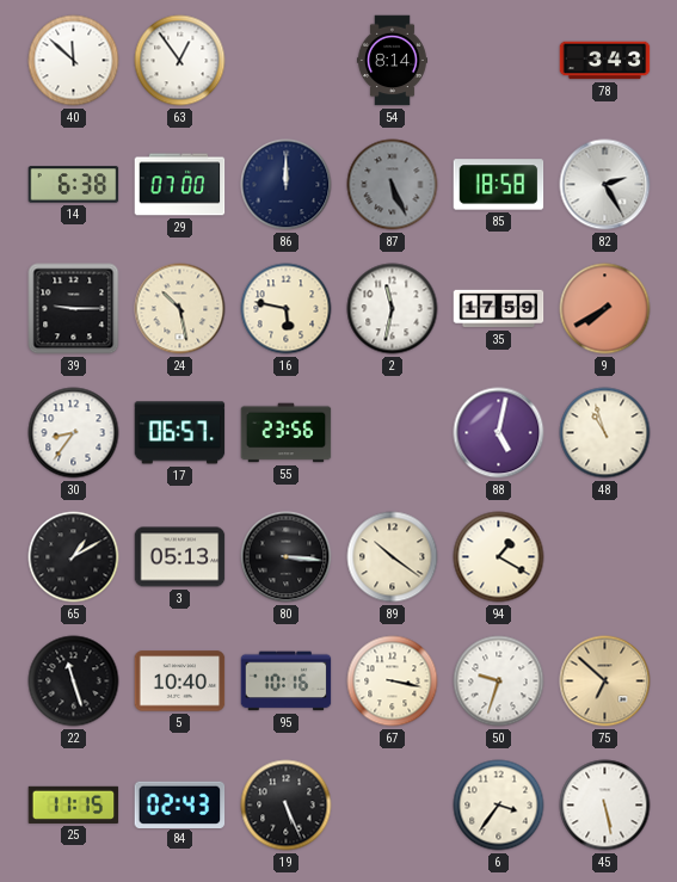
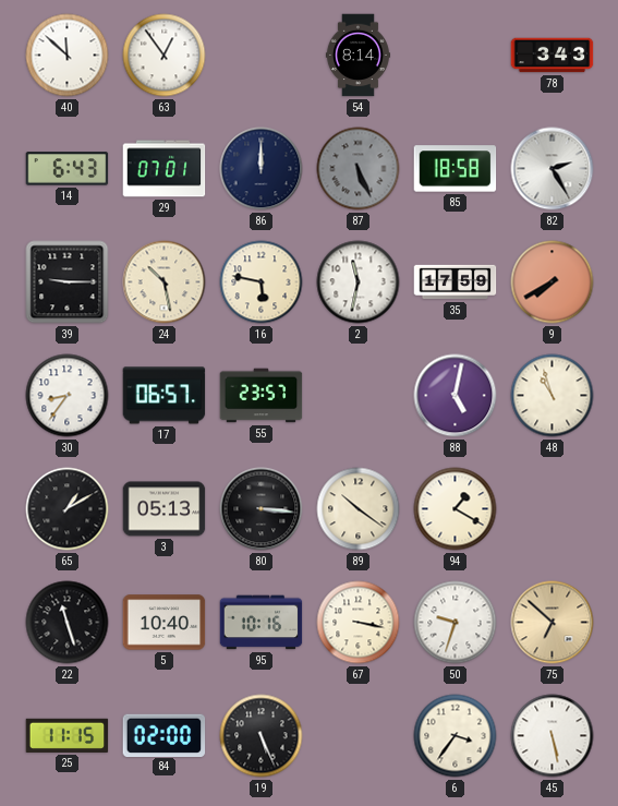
14: 6:38 -> 6:43
29: 07:00 -> 07:01
55: 23:56 -> 23:57
84: 02:43 -> 02:00
